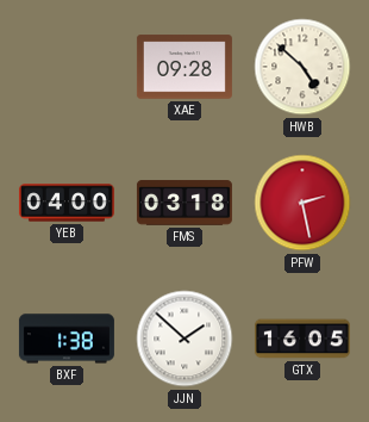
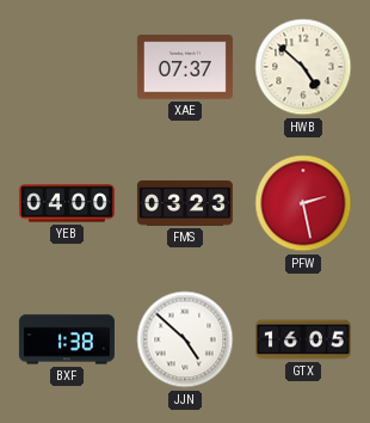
XAE: 09:28 -> 07:37
FMS: 03:18 -> 03:23
JJN: 1:52 -> 4:52
